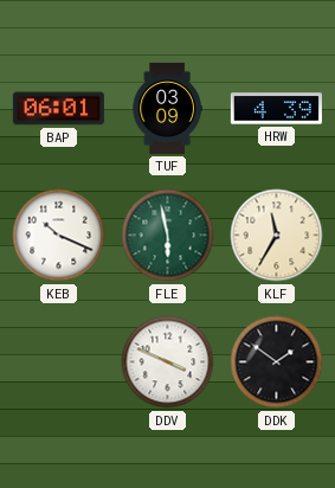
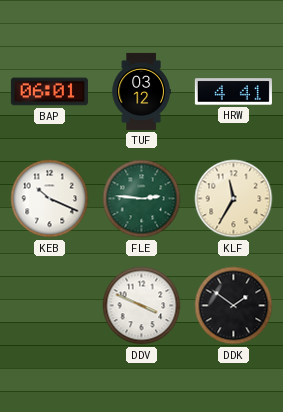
TUF: 03:09 -> 03:12
HRW: 4:39 -> 4:41
FLE: 5:58 -> 2:46
